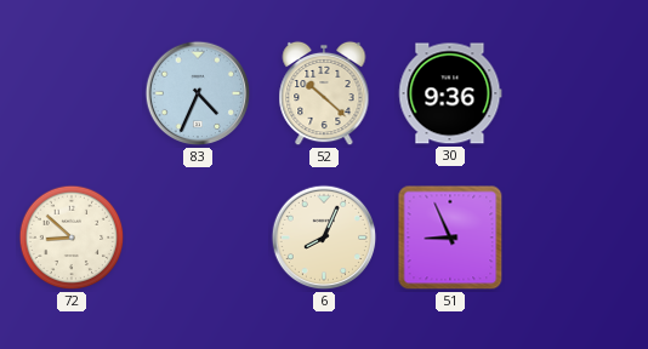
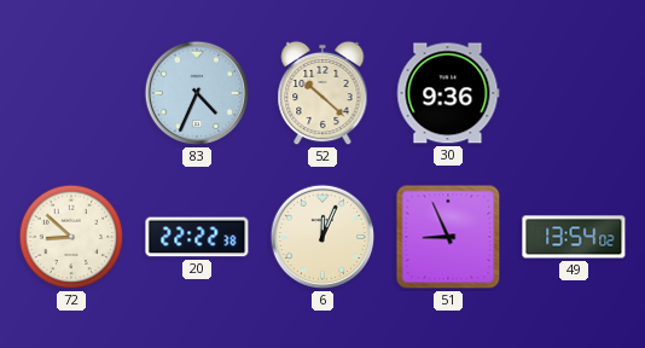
20: none -> 22:22
6: 8:04 -> 12:04
49: none -> 13:54
